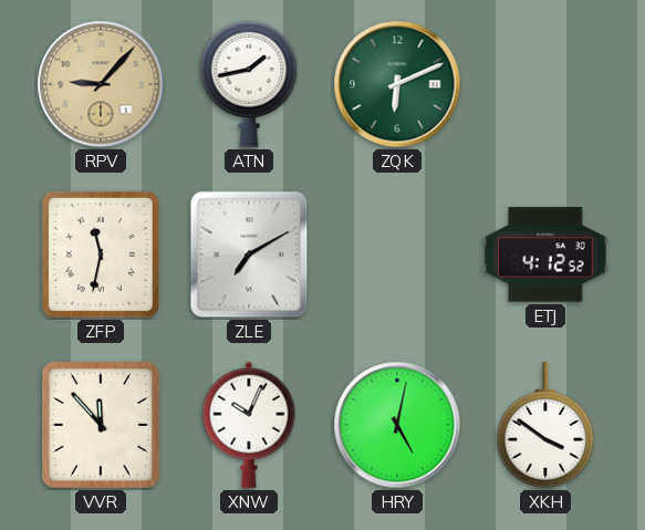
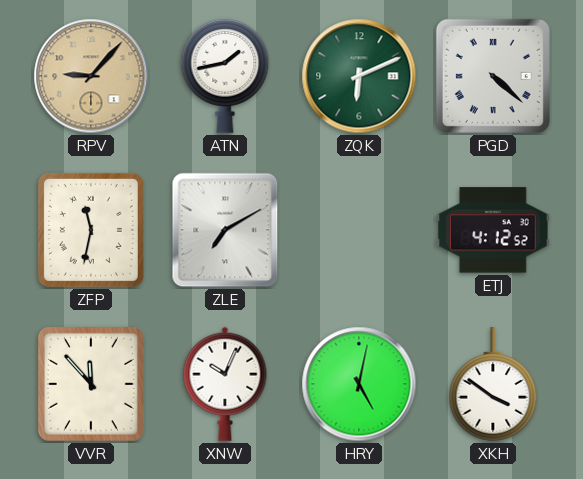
PGD: none -> 4:22
